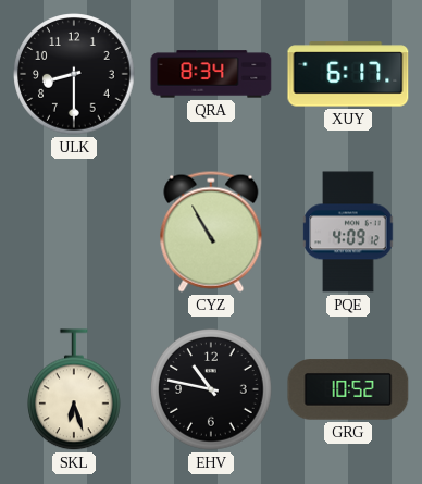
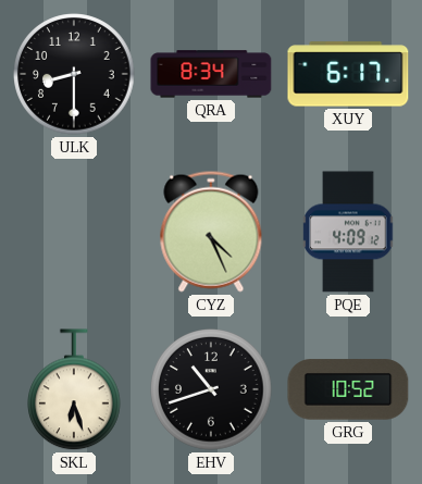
CYZ: 10:55 -> 4:26
EHV: 10:47 -> 10:42
